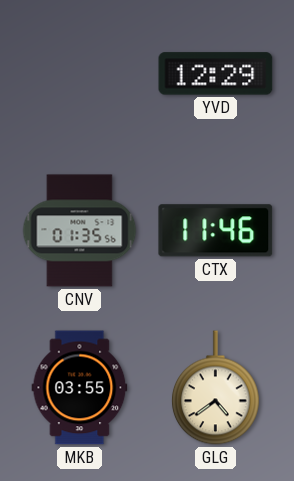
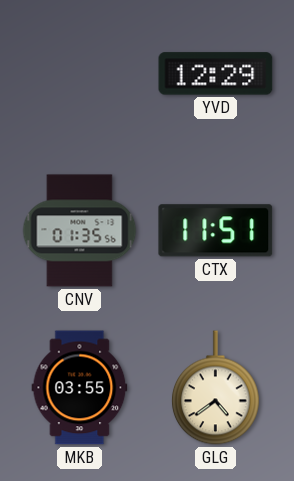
CTX: 11:46 -> 11:51
